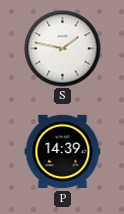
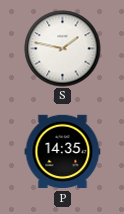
P: 14:39 -> 14:35
